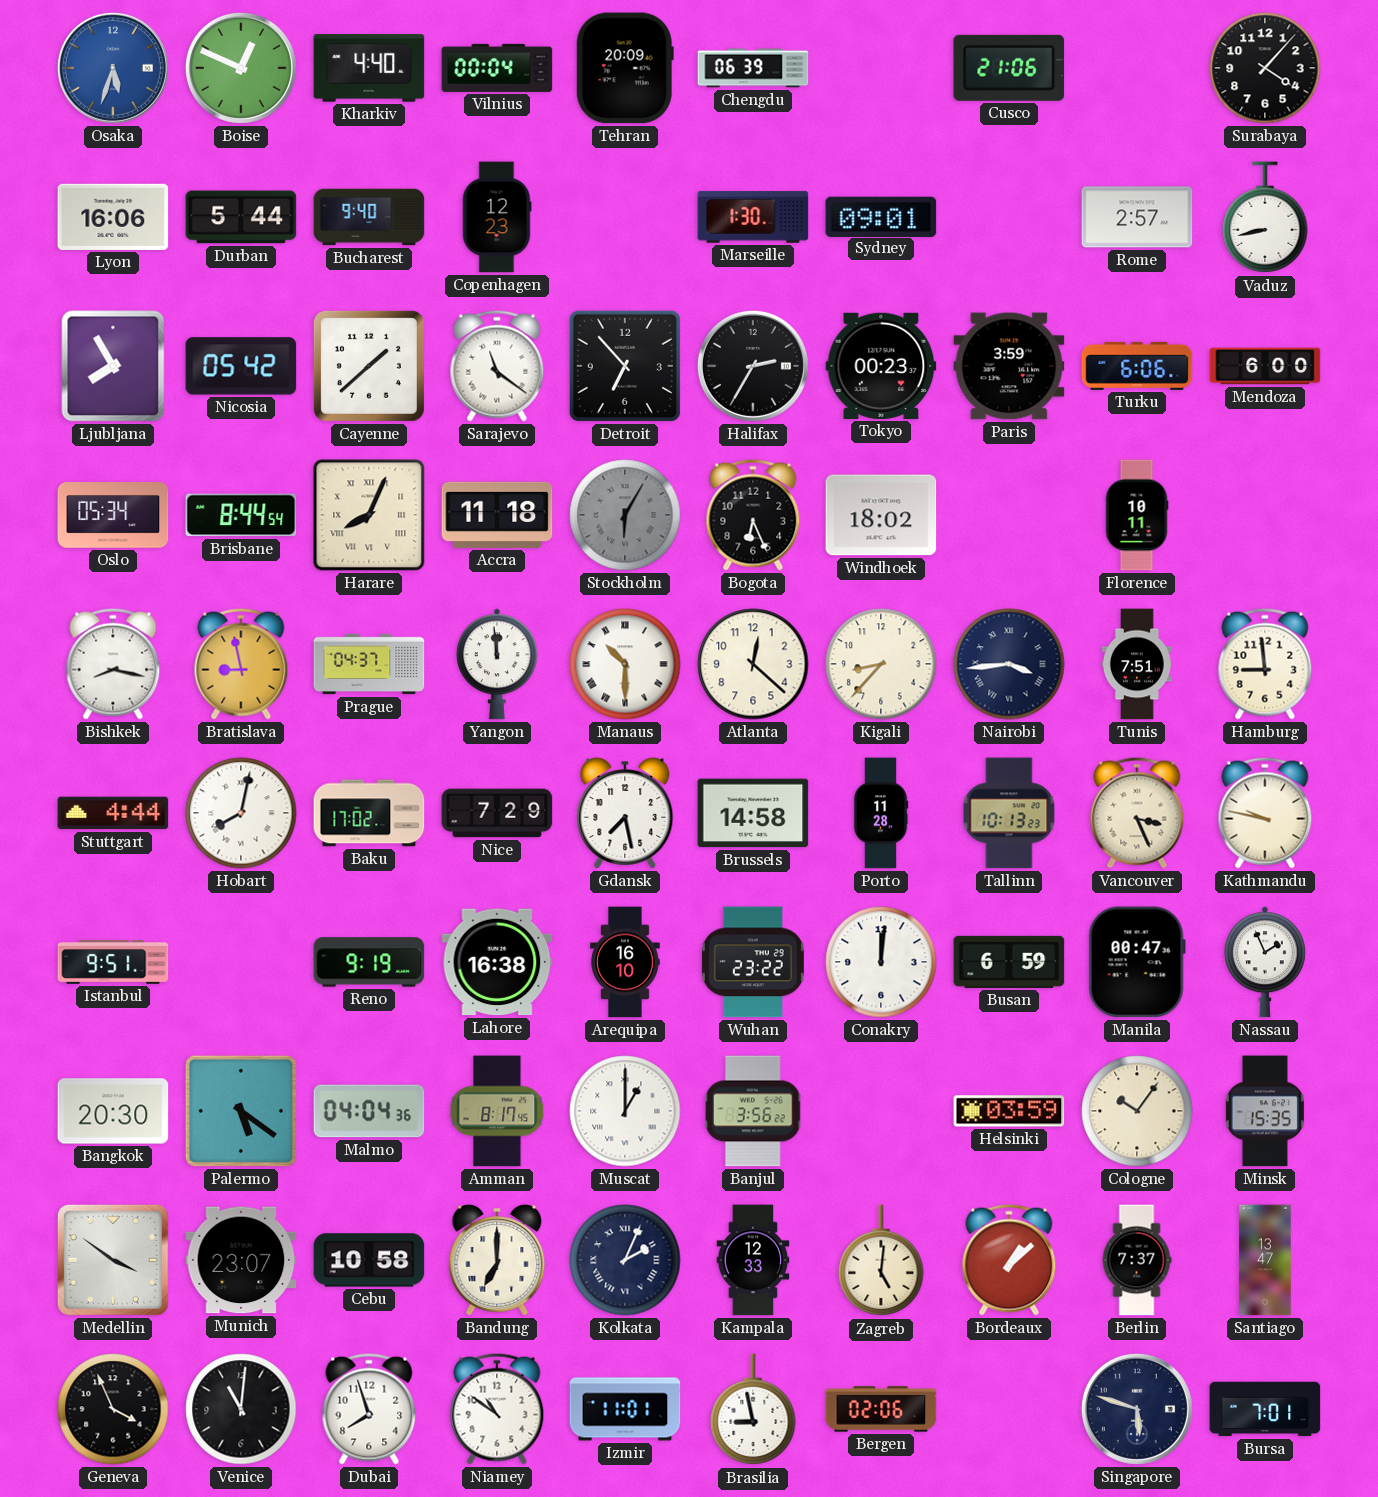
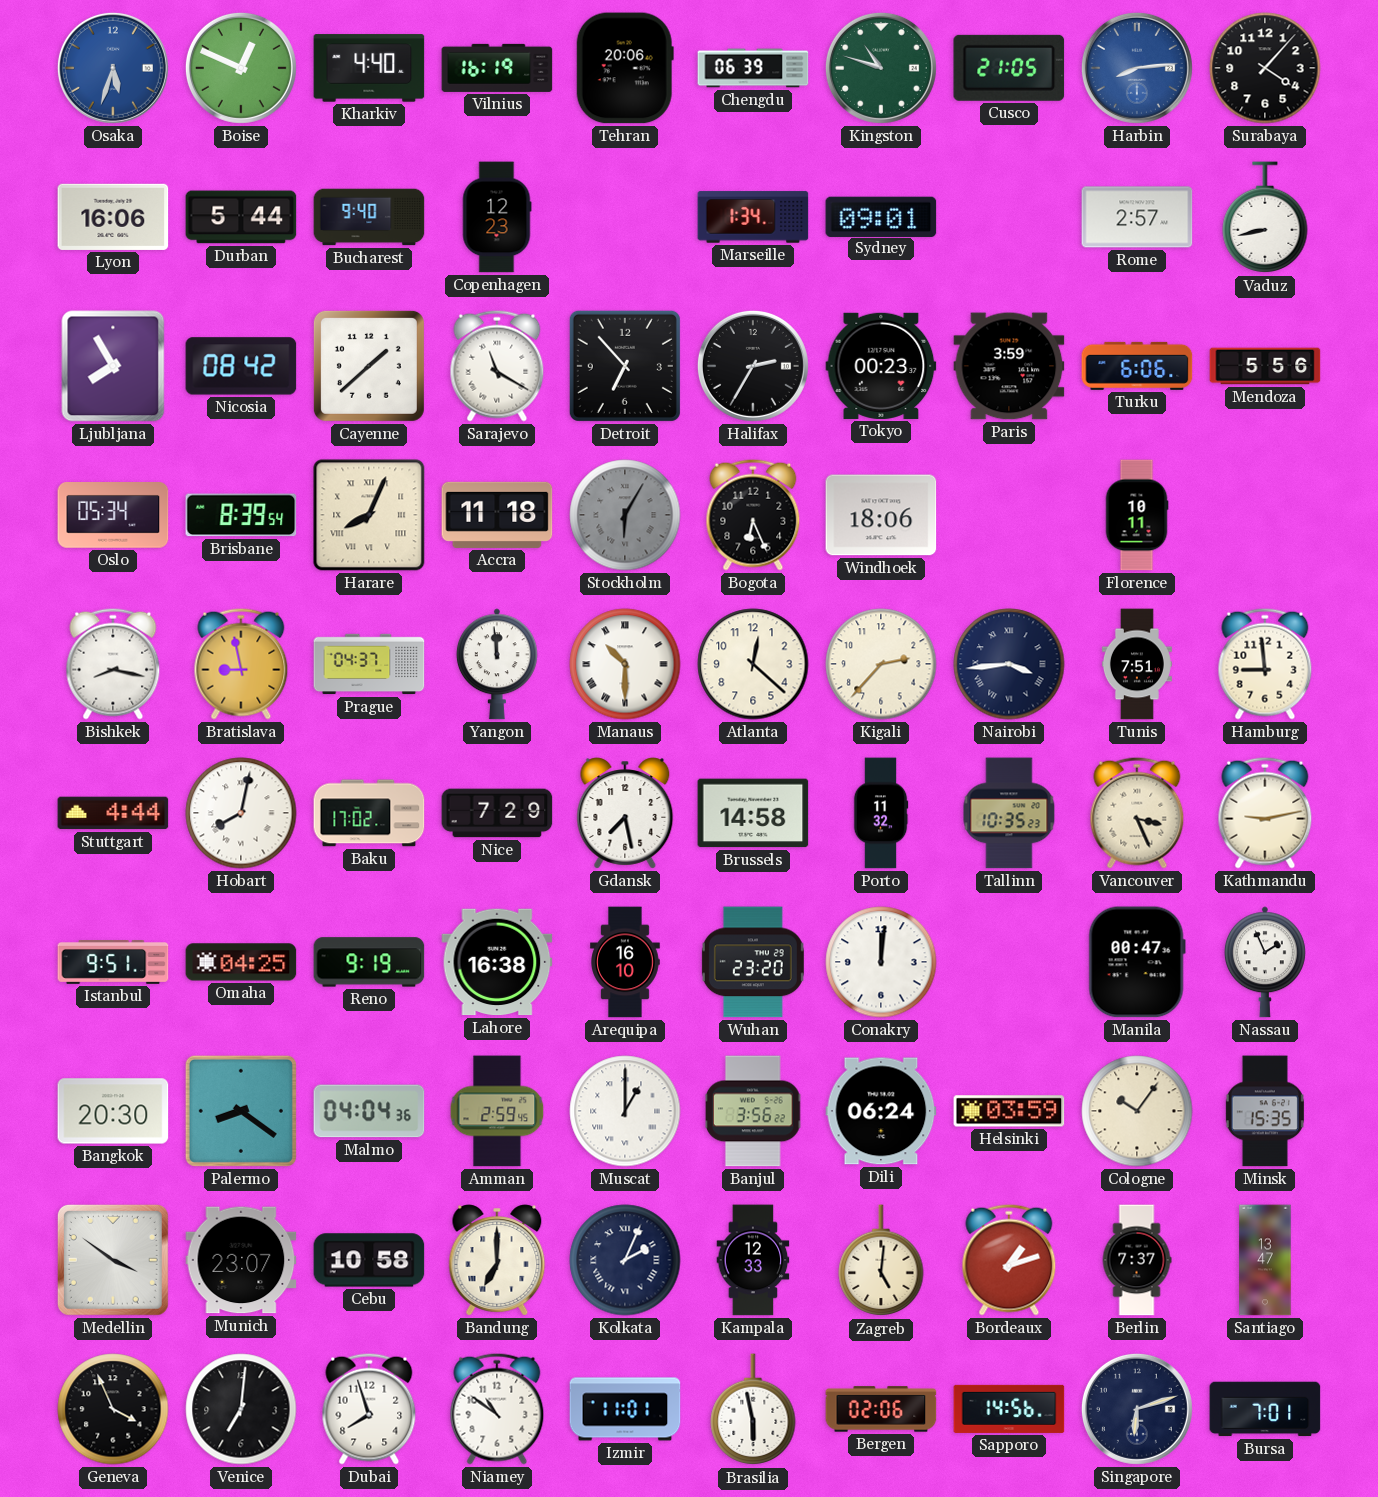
Vilnius: 00:04 -> 16:19
Tehran: 20:09 -> 20:06
Kingston: none -> 10:48
Cusco: 21:06 -> 21:05
Harbin: none -> 8:14
Marseille: 1:30 -> 1:34
Nicosia: 05:42 -> 08:42
Sarajevo: 11:21 -> 11:20
Mendoza: 6:00 -> 5:56
Brisbane: 8:44 -> 8:39
Windhoek: 18:02 -> 18:06
Kigali: 8:37 -> 2:37
Porto: 11:28 -> 11:32
Tallinn: 10:13 -> 10:35
Kathmandu: 9:47 -> 9:13
Omaha: none -> 04:25
Wuhan: 23:22 -> 23:20
Busan: 6:59 -> none
Palermo: 5:21 -> 8:21
Amman: 8:17 -> 2:59
Dili: none -> 06:24
Bordeaux: 1:08 -> 1:12
Venice: 11:01 -> 7:01
Brasilia: 8:58 -> 5:58
Sapporo: none -> 14:56
Singapore: 5:48 -> 6:12
